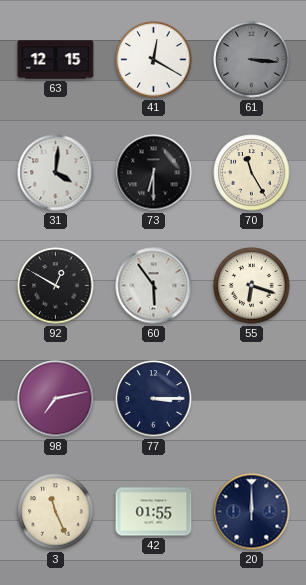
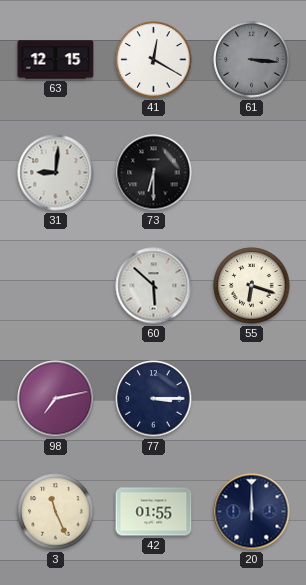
31: 4:01 -> 9:01
70: 11:25 -> none
92: 12:50 -> none
60: 5:54 -> 5:52
